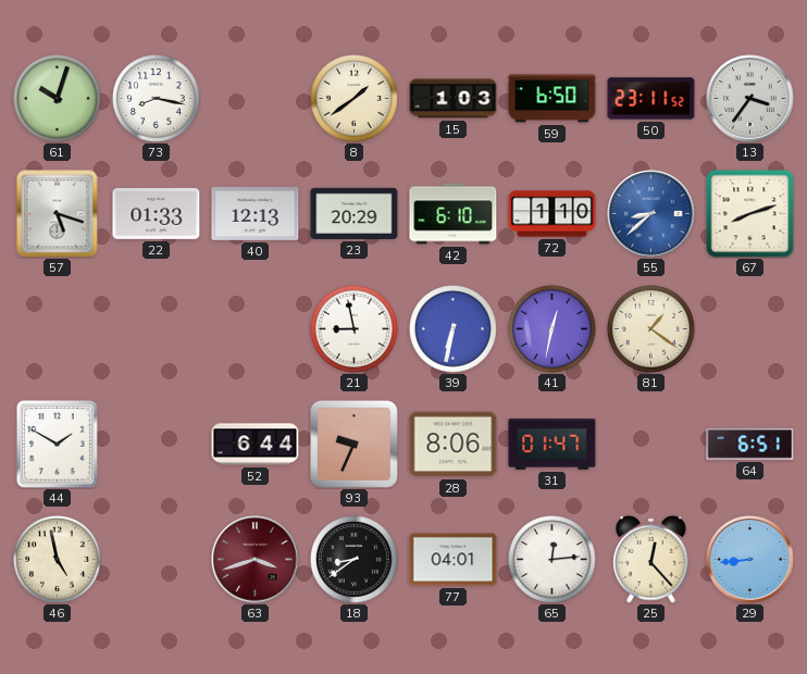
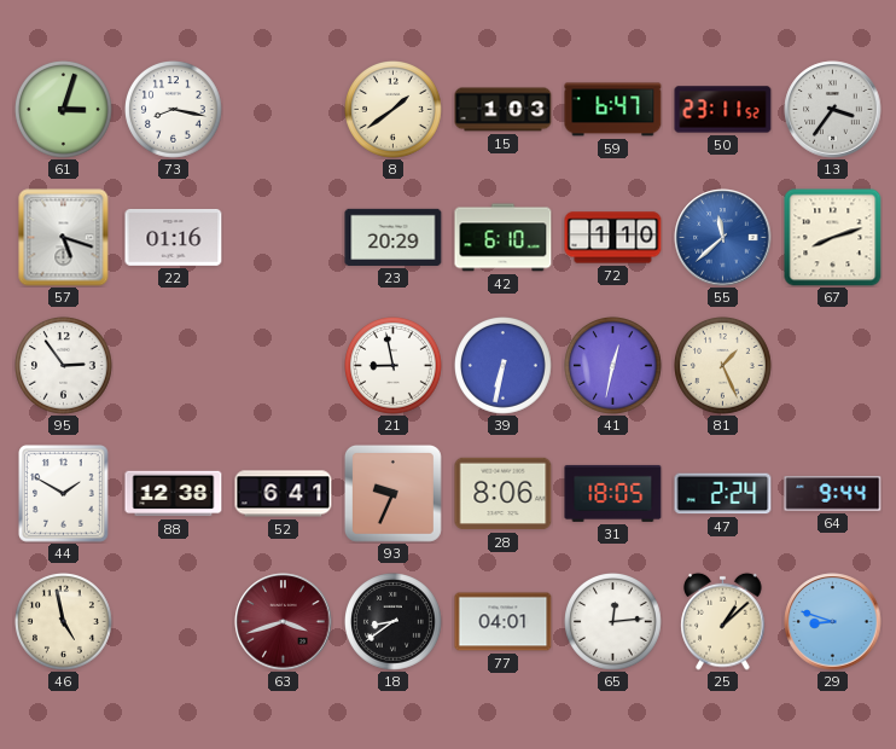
61: 10:03 -> 3:03
59: 6:50 -> 6:47
22: 01:33 -> 01:16
40: 12:13 -> none
55: 8:38 -> 11:38
95: none -> 2:54
81: 1:21 -> 1:26
88: none -> 12:38
52: 6:44 -> 6:41
31: 01:47 -> 18:05
47: none -> 2:24
64: 6:51 -> 9:44
25: 12:23 -> 1:08
29: 8:44 -> 8:48
